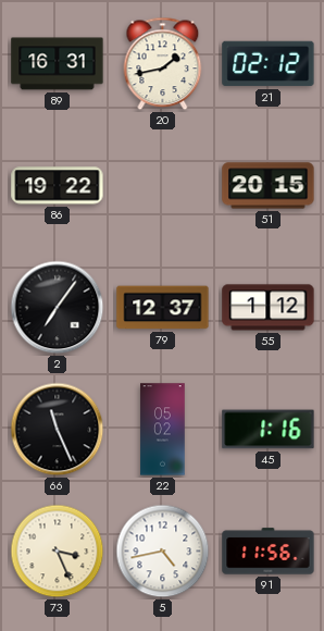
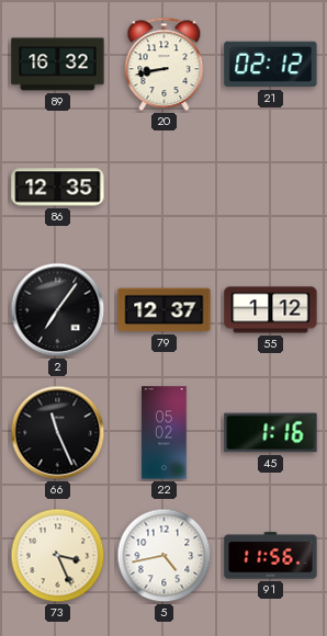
89: 16:31 -> 16:32
20: 1:43 -> 8:43
86: 19:22 -> 12:35
51: 20:15 -> none
